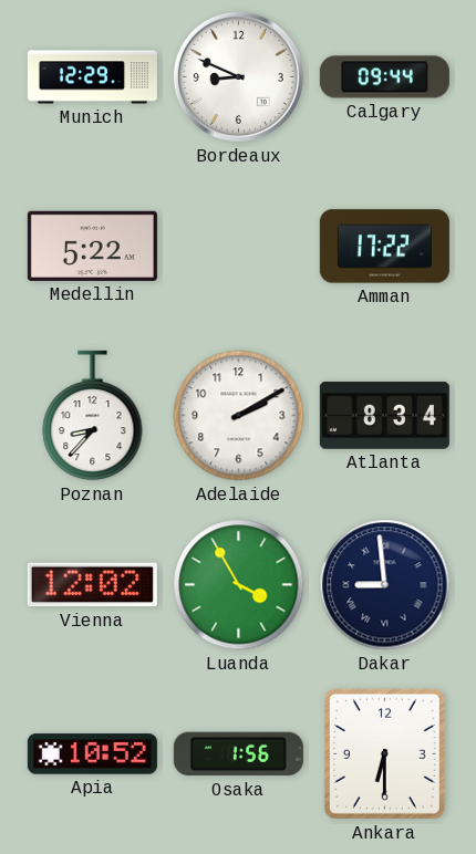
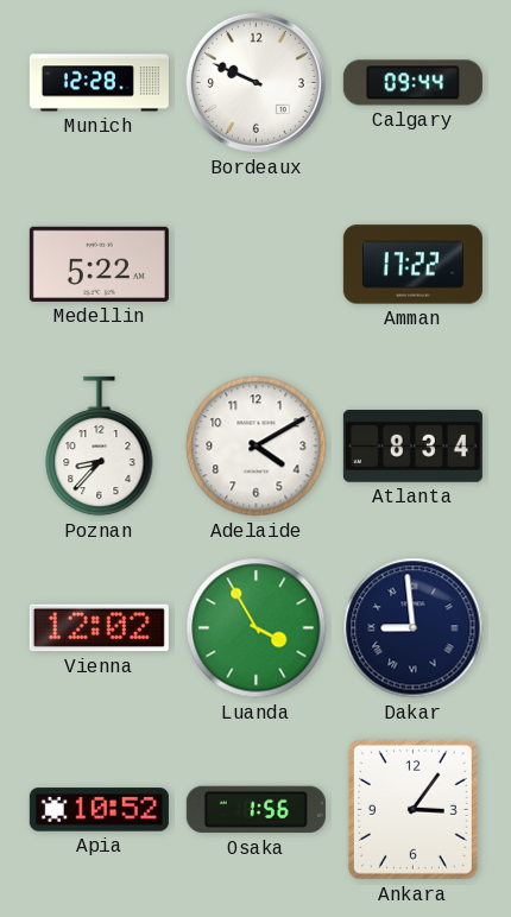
Munich: 12:29 -> 12:28
Bordeaux: 8:49 -> 9:49
Adelaide: 2:10 -> 4:10
Ankara: 6:30 -> 3:06
